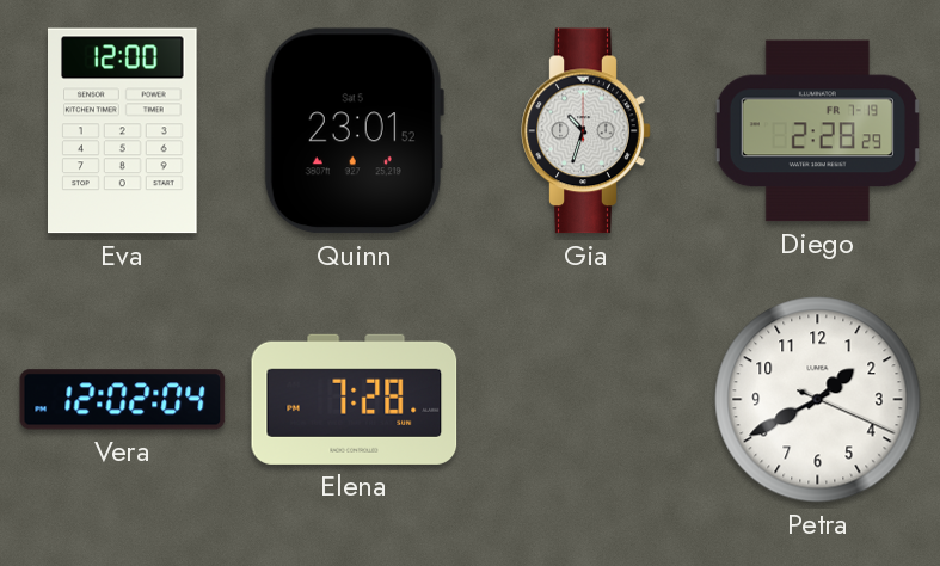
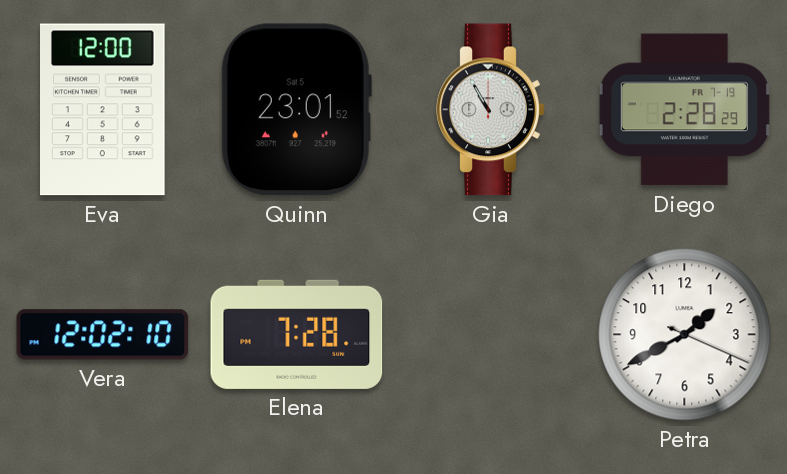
Gia: 10:33 -> 10:55
Vera: 12:02:04 -> 12:02:10
